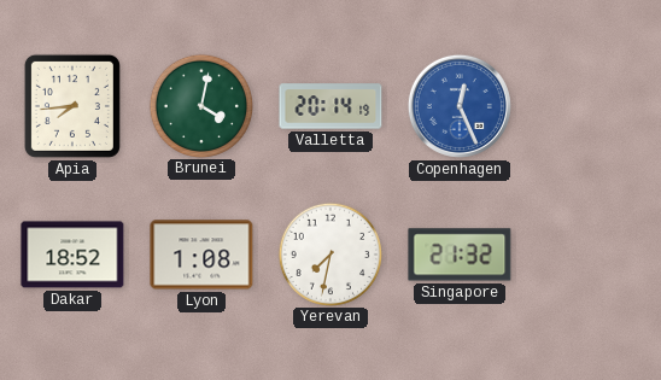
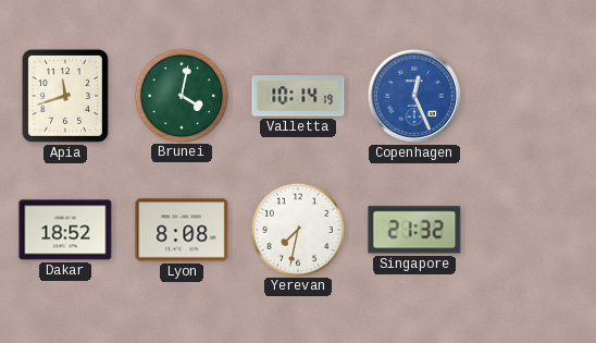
Apia: 7:44 -> 11:42
Valletta: 20:14 -> 10:14
Lyon: 1:08 -> 8:08
